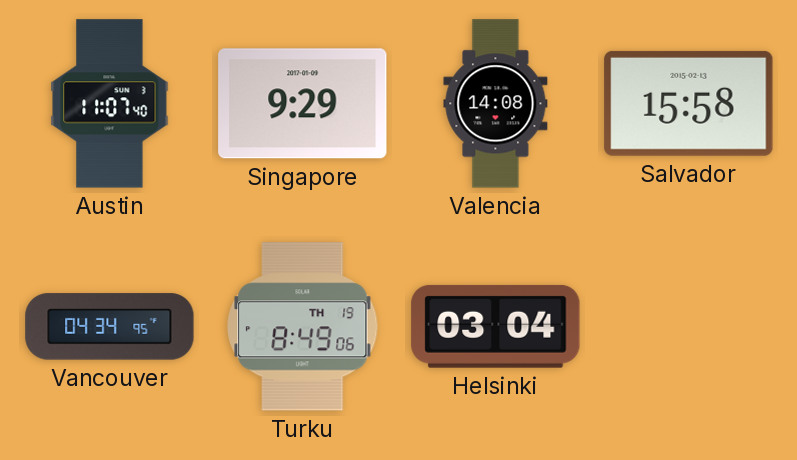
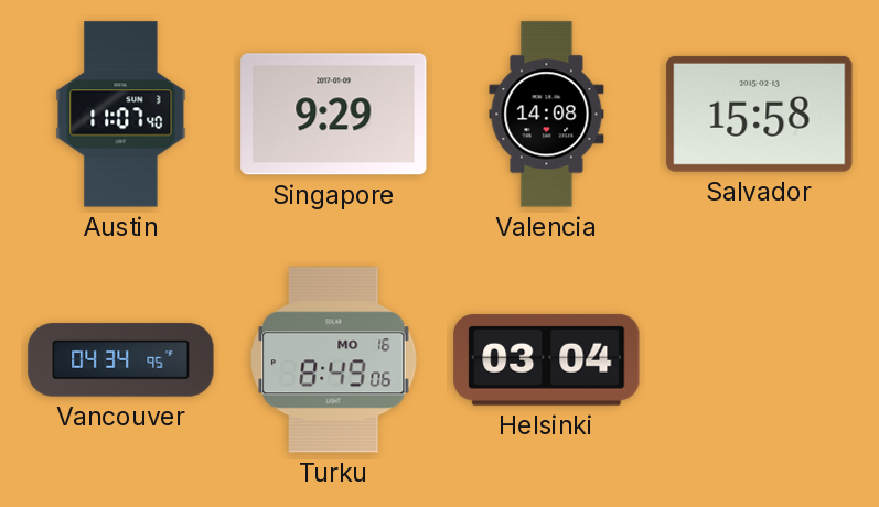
Turku date: TH 19 -> MO 16
